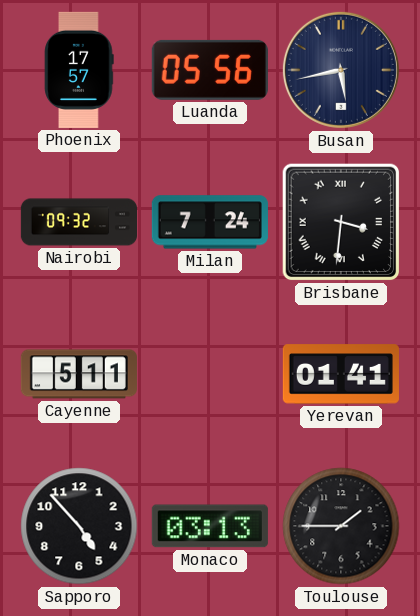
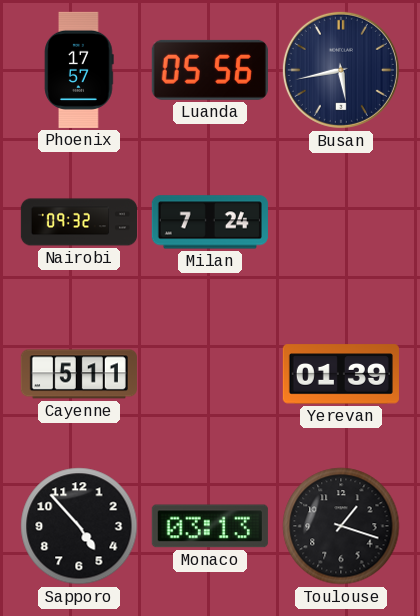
Brisbane: 3:31 -> none
Yerevan: 01:41 -> 01:39
Toulouse: 1:45 -> 1:18
